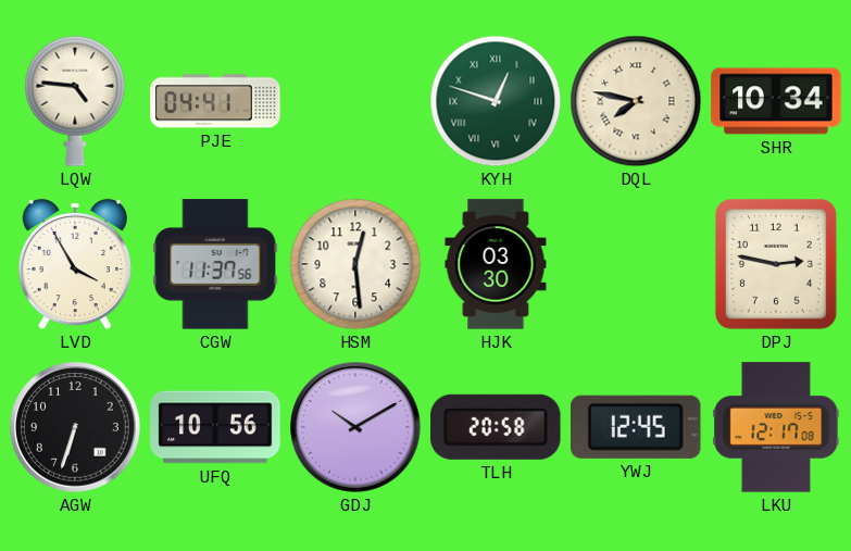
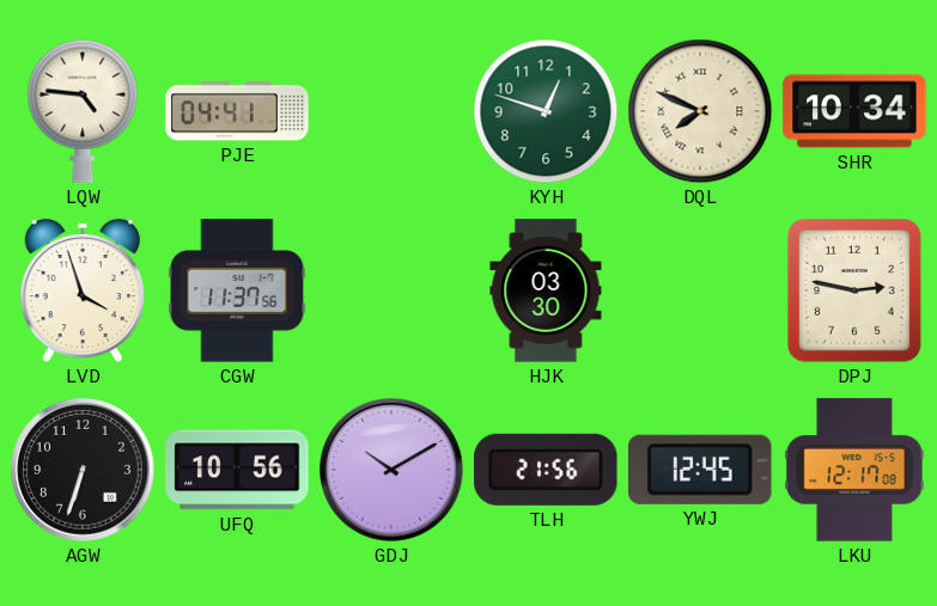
KYH numerals: Roman -> Arabic
DQL: 7:47 -> 7:49
LVD: 3:55 -> 3:57
HSM: 12:29 -> none
TLH: 20:58 -> 21:56
